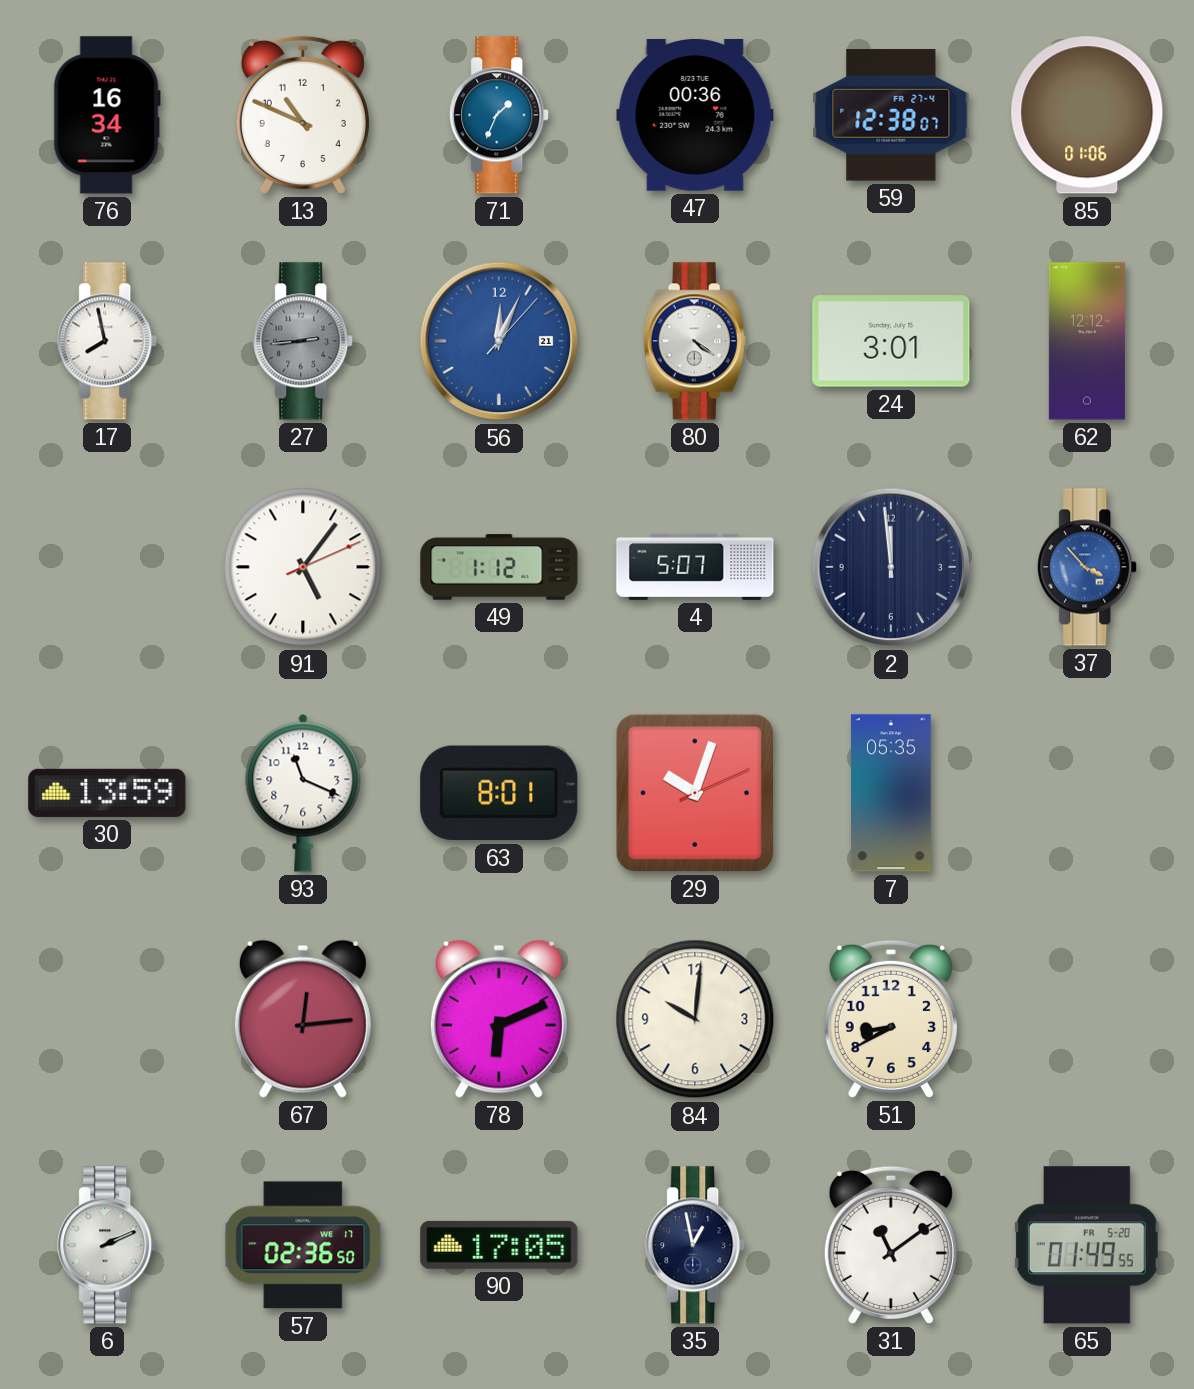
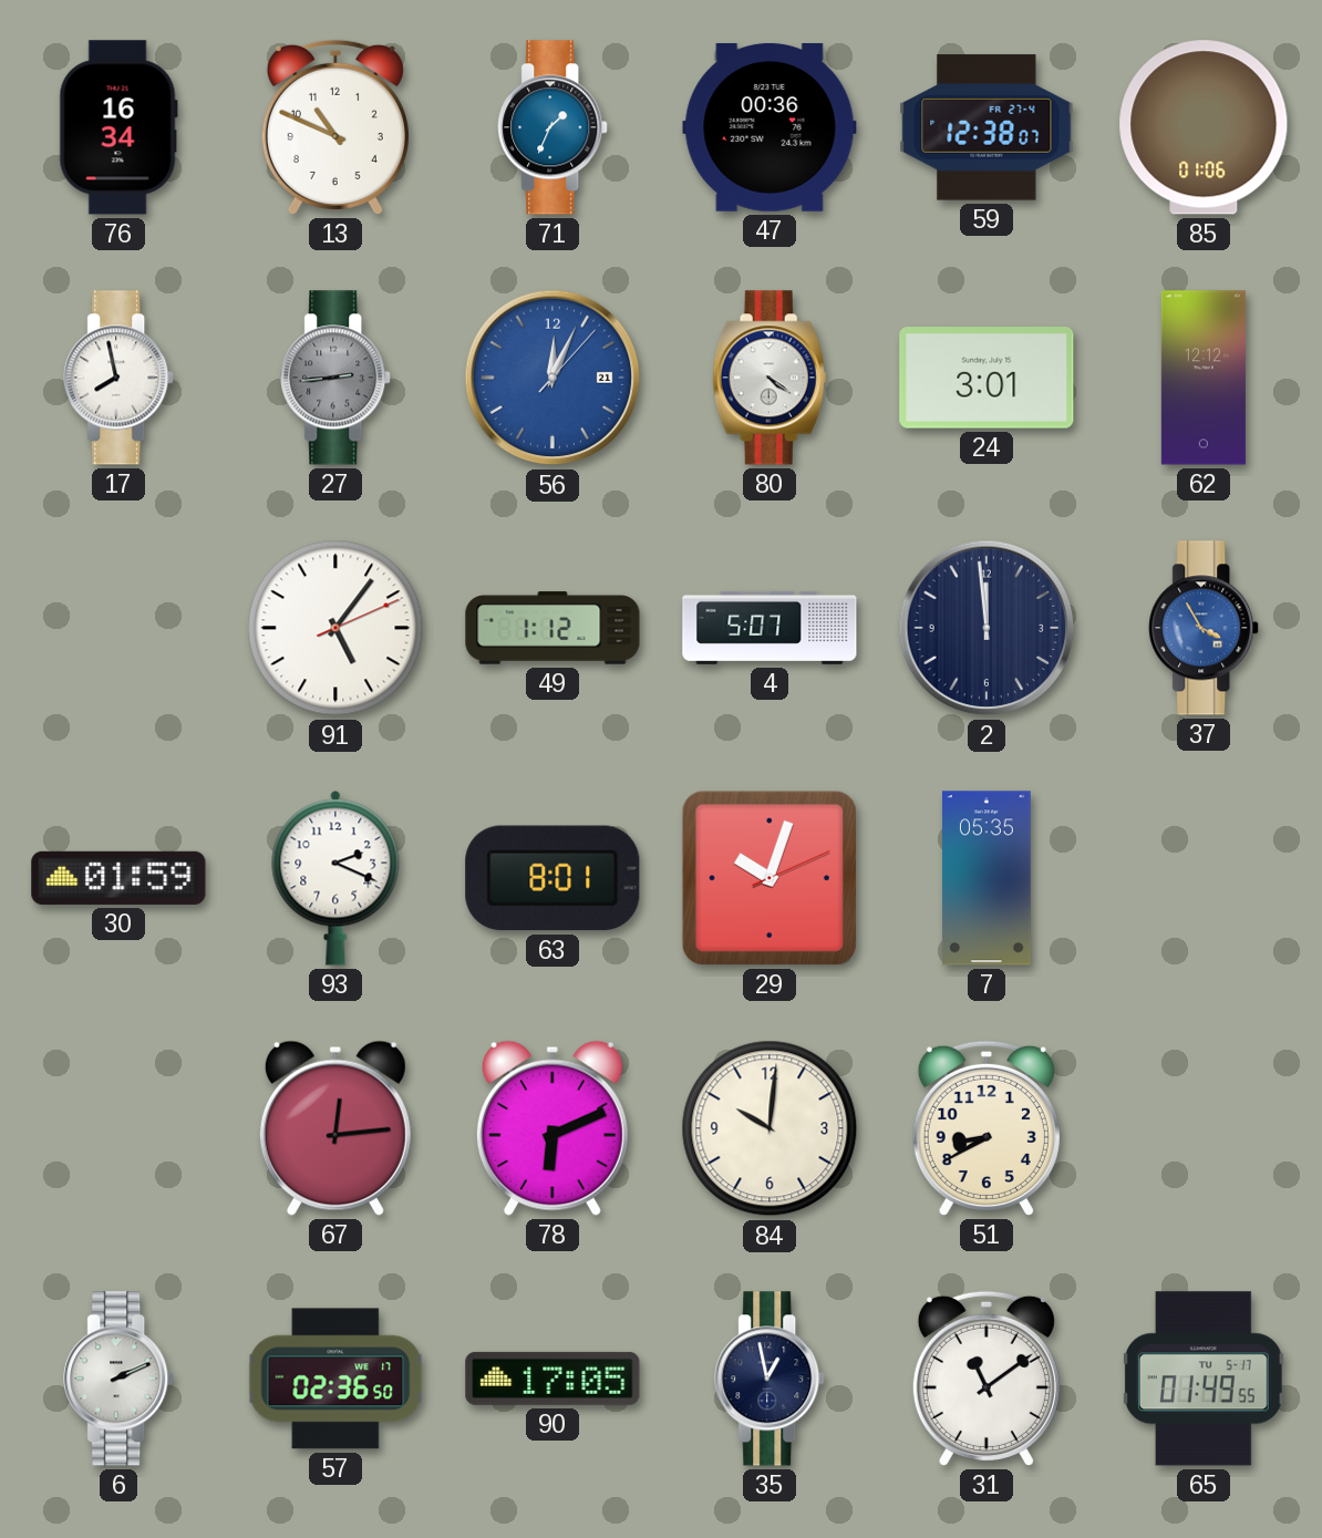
37: 3:53 -> 3:55
30: 13:59 -> 01:59
93: 11:19 -> 2:19
65 date: FR 5-20 -> TU 5-17
